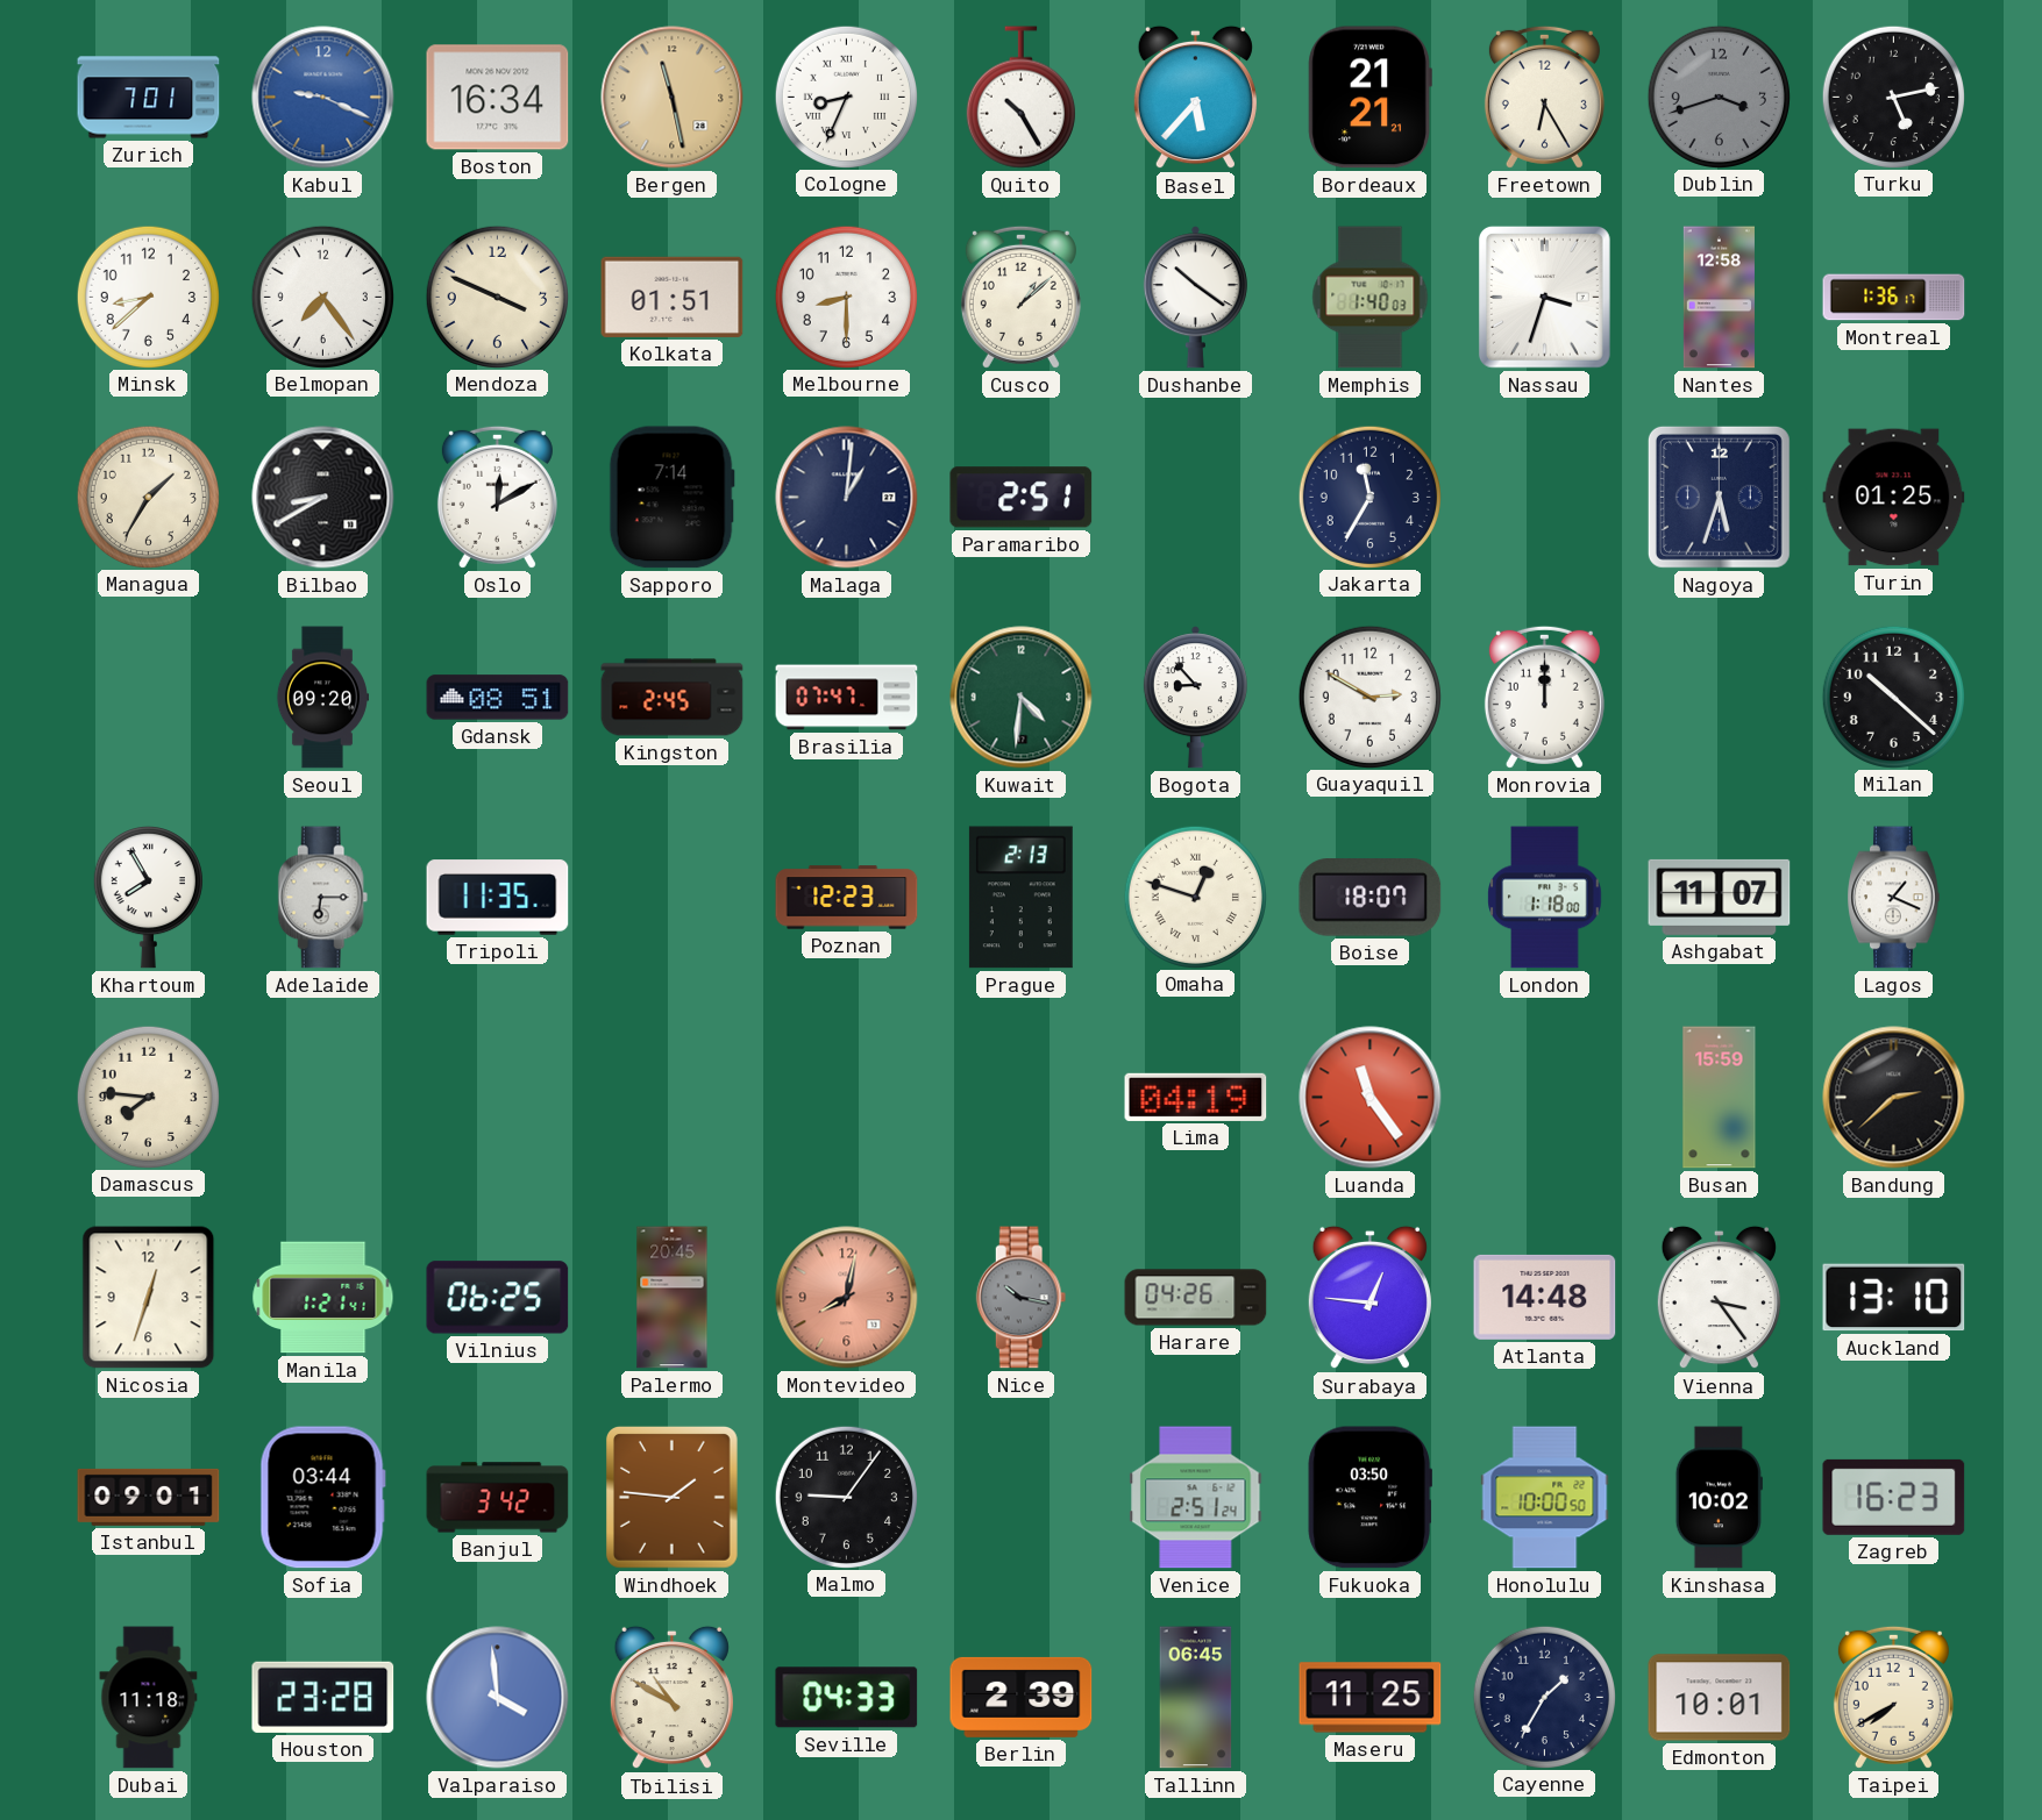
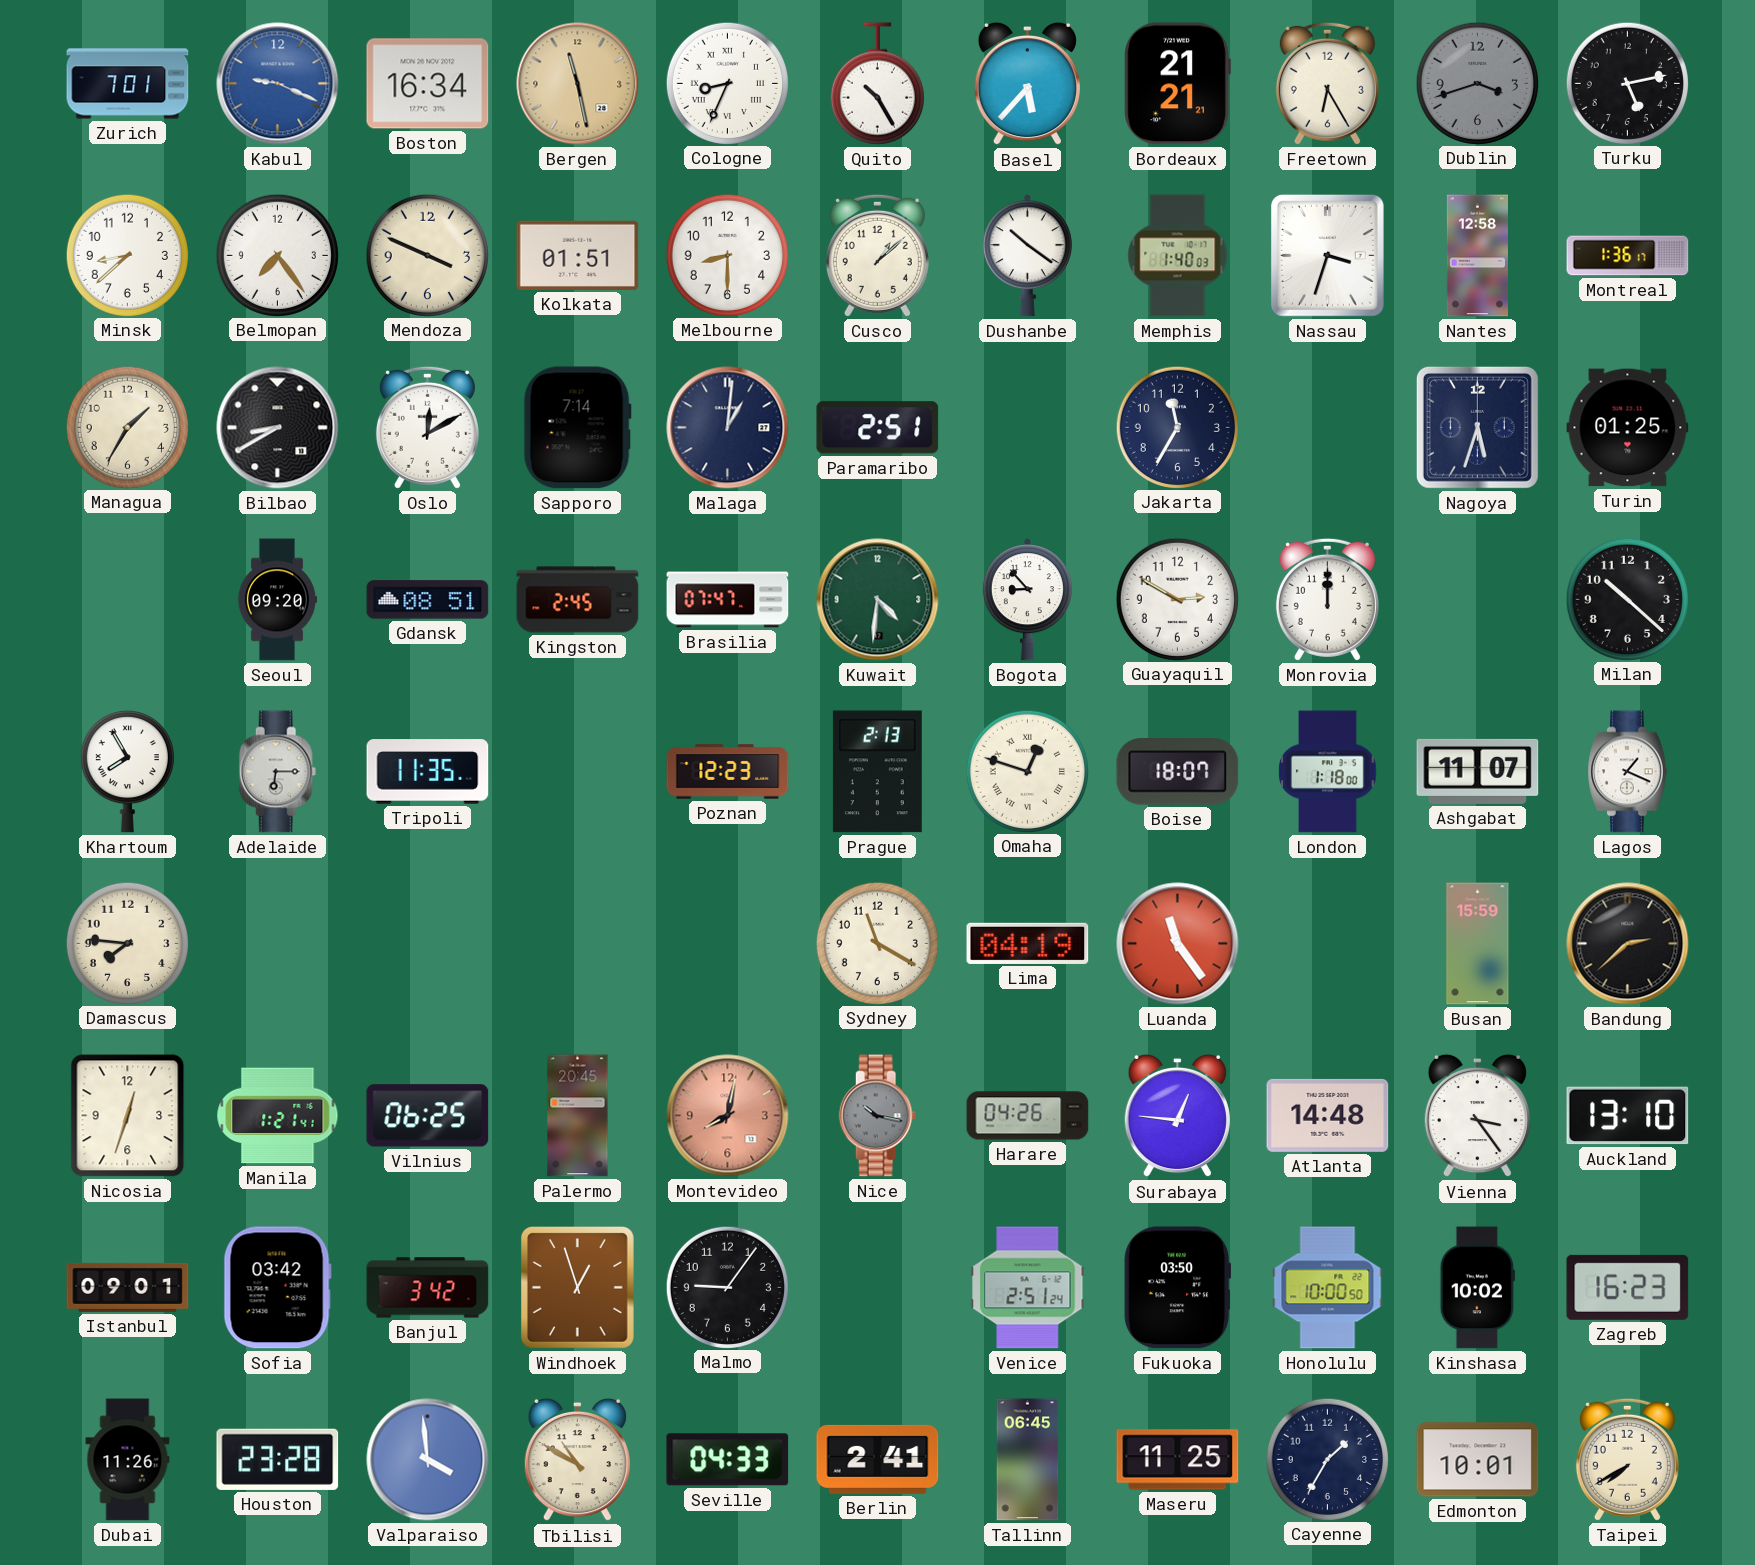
Sydney: none -> 11:20
Sofia: 03:44 -> 03:42
Windhoek: 1:46 -> 12:57
Dubai: 11:18 -> 11:26
Berlin: 2:39 -> 2:41
